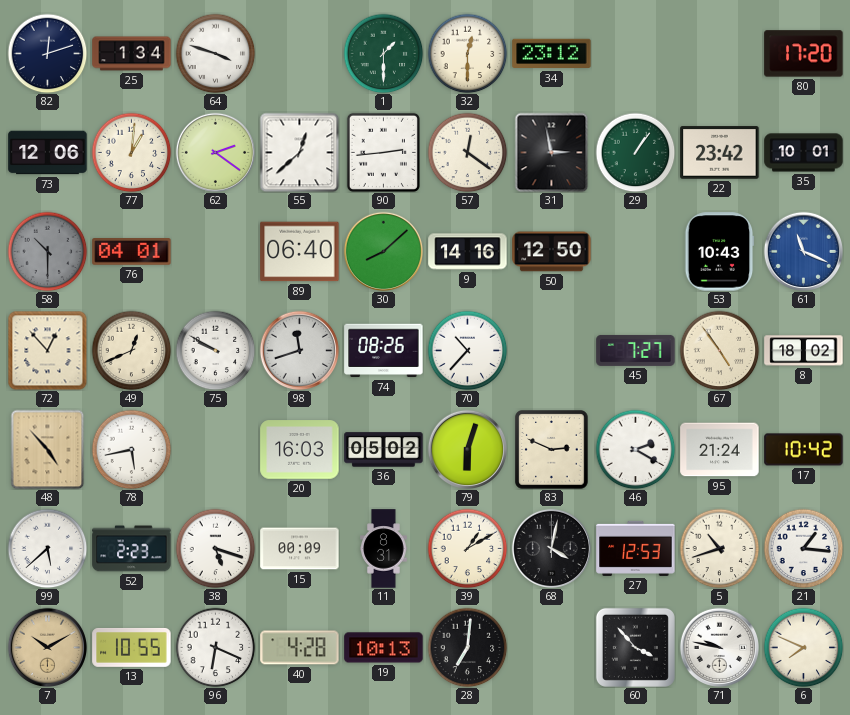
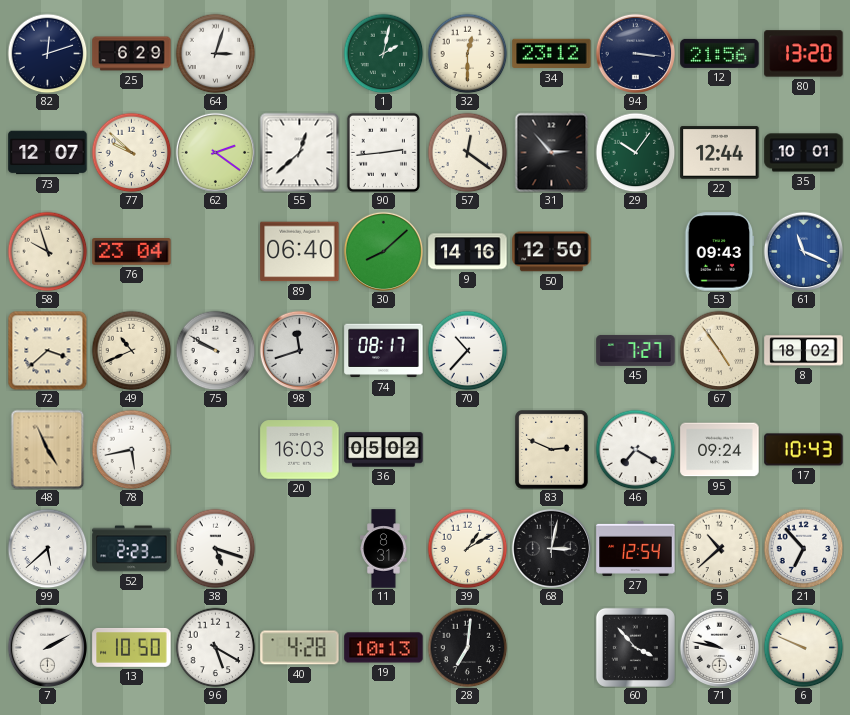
25: 1:34 -> 6:29
64: 3:48 -> 3:03
1: 1:30 -> 2:02
94: none -> 3:16
12: none -> 21:56
80: 17:20 -> 13:20
73: 12:06 -> 12:07
77: 1:01 -> 9:52
31: 2:58 -> 2:53
29: 1:06 -> 10:06
22: 23:42 -> 12:44
58: 10:30 -> 9:57
58 dial: grey -> cream
76: 04:01 -> 23:04
53: 10:43 -> 09:43
72: 12:53 -> 3:38
49: 12:41 -> 10:41
74: 08:26 -> 08:17
48: 4:53 -> 4:56
79: 6:03 -> none
46: 2:20 -> 7:20
95: 21:24 -> 09:24
17: 10:42 -> 10:43
15: 00:09 -> none
68: 4:02 -> 3:02
27: 12:53 -> 12:54
5: 10:42 -> 10:38
21: 1:16 -> 6:53
7: 10:10 -> 2:10
7 dial: champagne -> white
13: 10:55 -> 10:50
96: 6:19 -> 5:20
6: 7:49 -> 9:49
